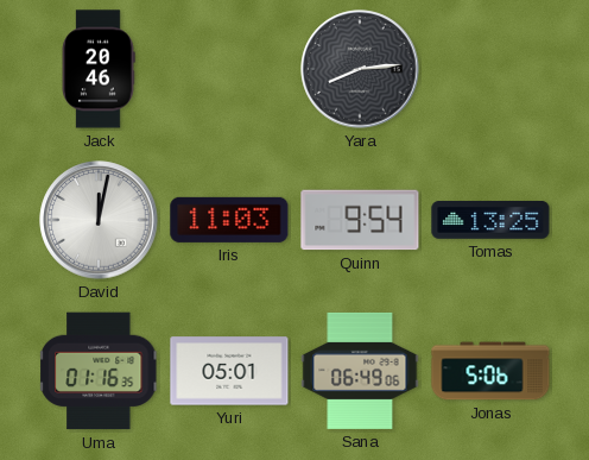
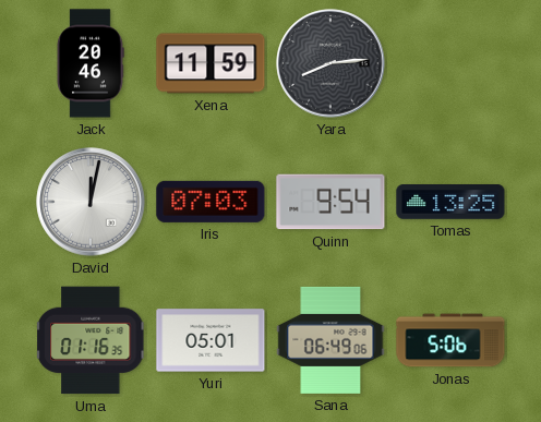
Xena: none -> 11:59
Iris: 11:03 -> 07:03
